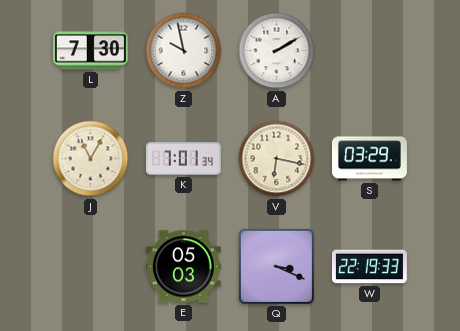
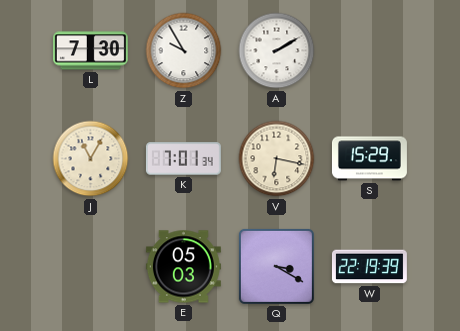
Z: 9:58 -> 9:55
S: 03:29 -> 15:29
Q: 3:19 -> 3:20
W: 22:19:33 -> 22:19:39
